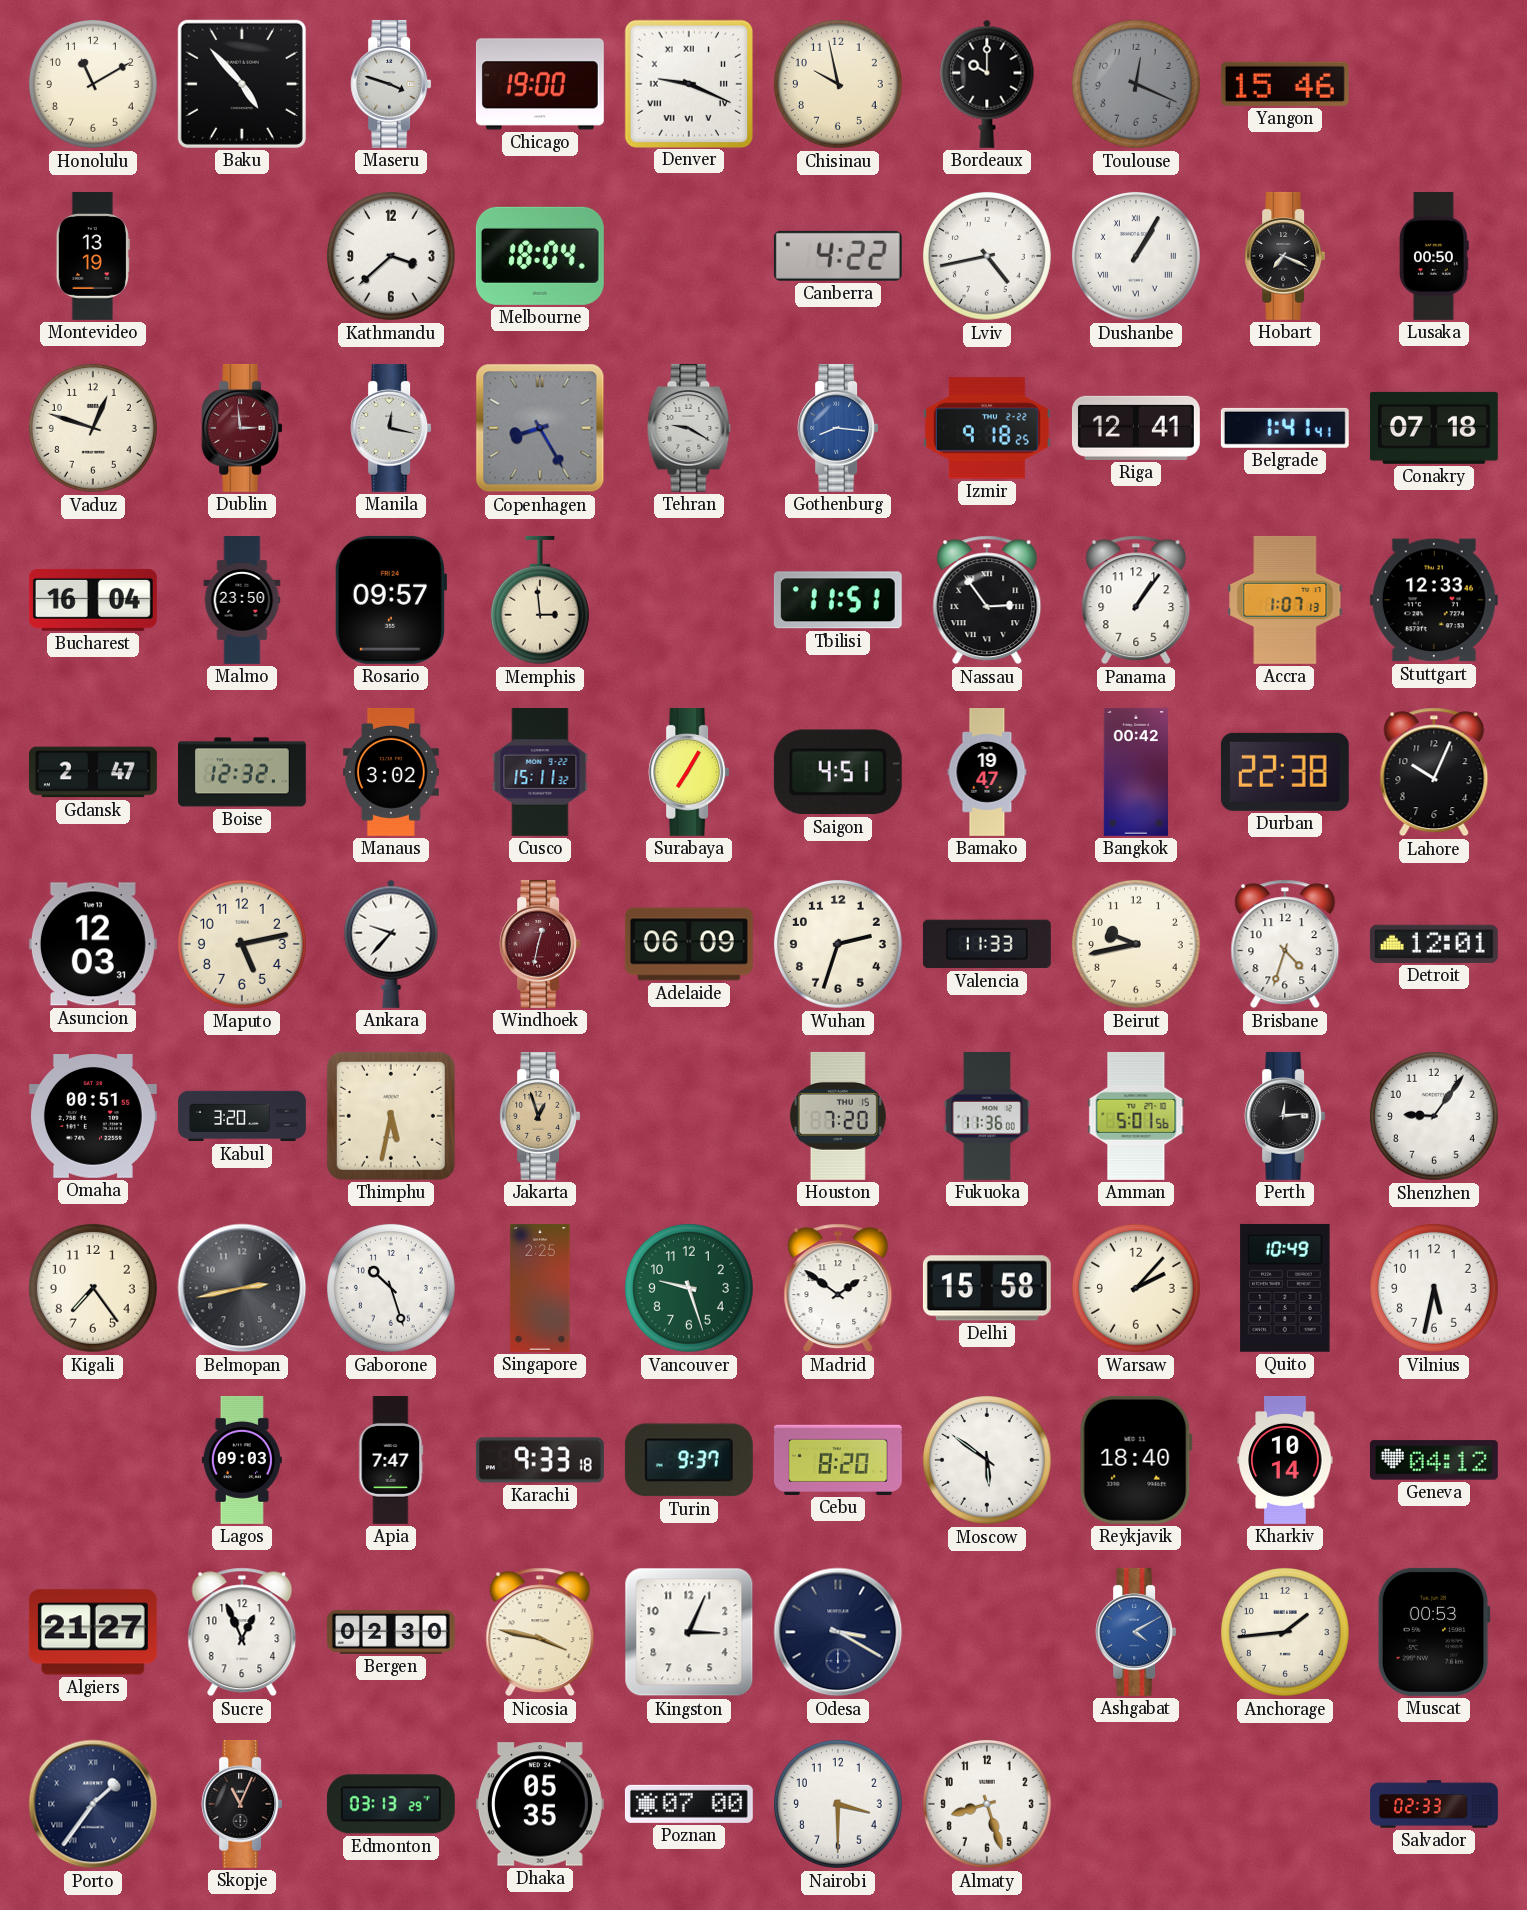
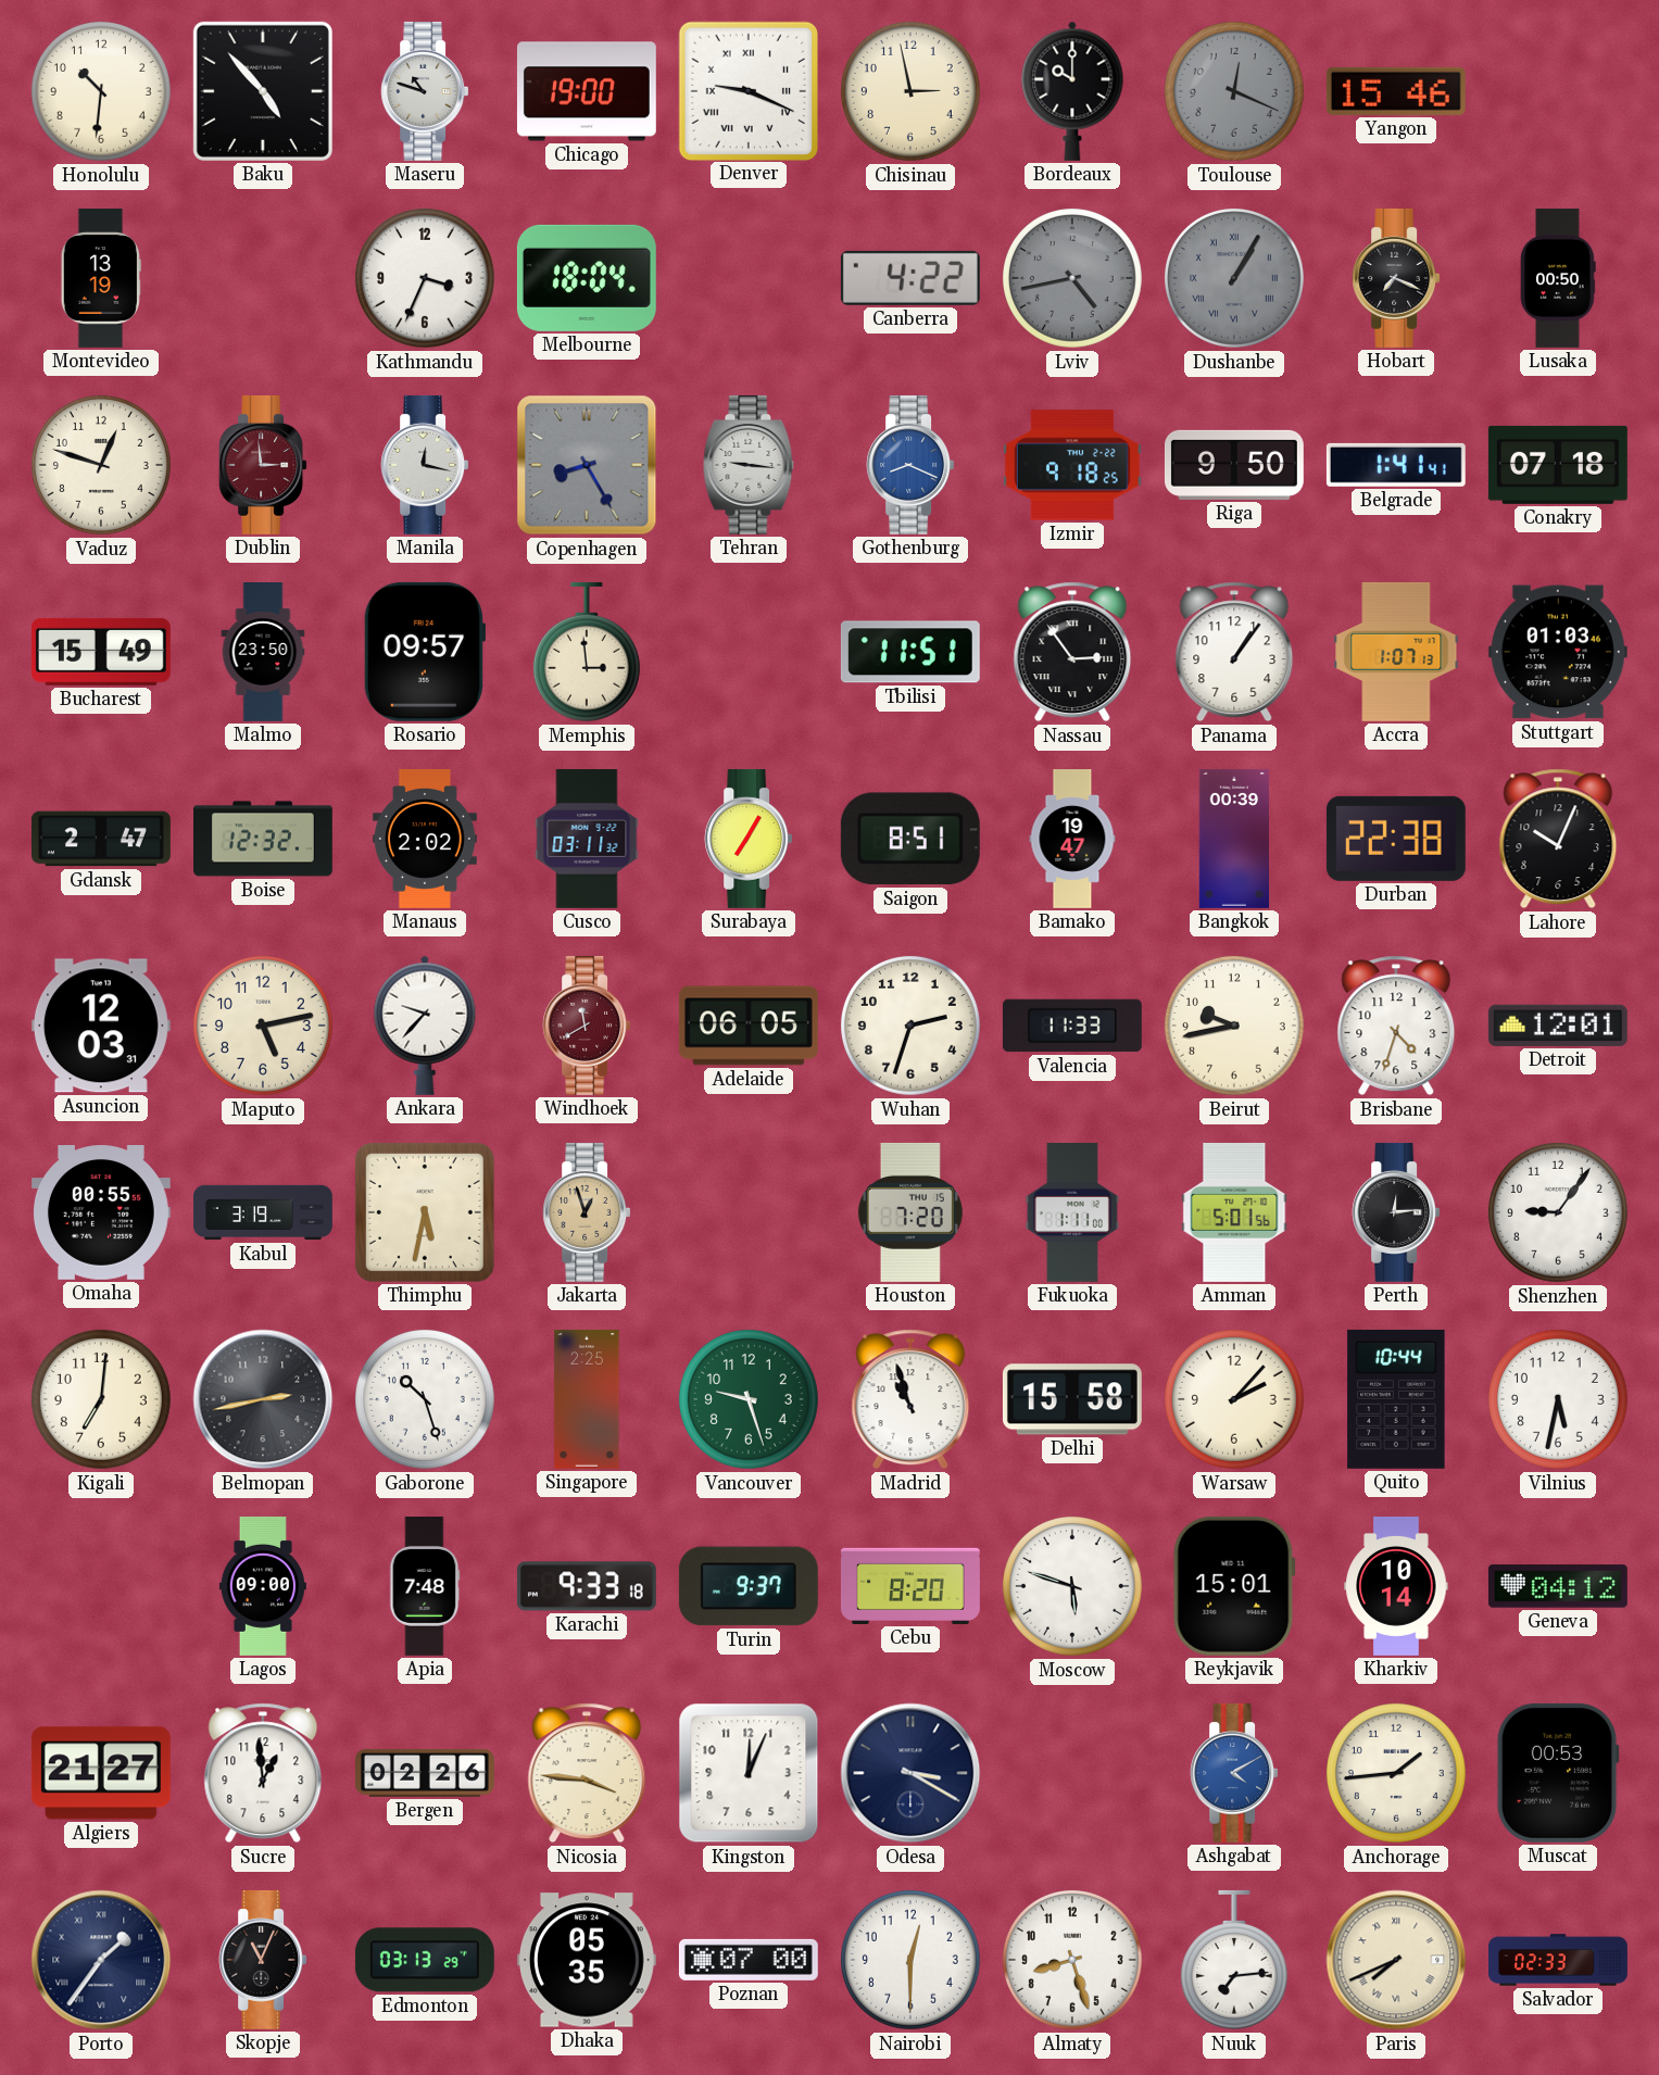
Honolulu: 11:10 -> 10:31
Maseru: 3:48 -> 10:48
Chisinau: 9:58 -> 2:58
Kathmandu: 3:38 -> 3:34
Lviv dial: white -> grey
Dushanbe dial: white -> grey
Tehran: 9:20 -> 9:16
Gothenburg: 8:16 -> 8:19
Riga: 12:41 -> 9:50
Bucharest: 16:04 -> 15:49
Stuttgart: 12:33 -> 01:03
Manaus: 3:02 -> 2:02
Cusco: 15:11 -> 03:11
Saigon: 4:51 -> 8:51
Bangkok: 00:42 -> 00:39
Windhoek: 12:32 -> 11:40
Adelaide: 06:09 -> 06:05
Omaha: 00:51 -> 00:55
Kabul: 3:20 -> 3:19
Fukuoka: 11:36 -> 1:11
Kigali: 7:24 -> 7:01
Madrid: 1:51 -> 10:57
Quito: 10:49 -> 10:44
Lagos: 09:03 -> 09:00
Apia: 7:47 -> 7:48
Moscow: 5:51 -> 5:48
Reykjavik: 18:40 -> 15:01
Sucre: 12:56 -> 12:59
Bergen: 02:30 -> 02:26
Nicosia: 3:47 -> 3:46
Kingston: 3:04 -> 12:04
Nairobi: 3:30 -> 12:30
Nuuk: none -> 7:14
Paris: none -> 7:41
